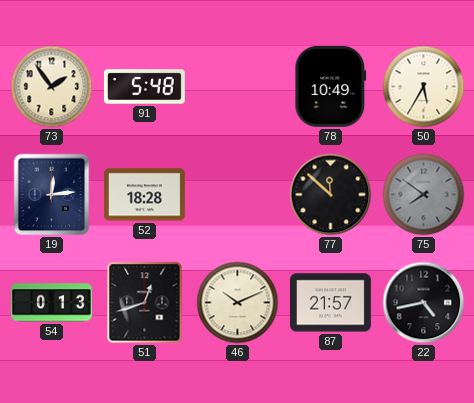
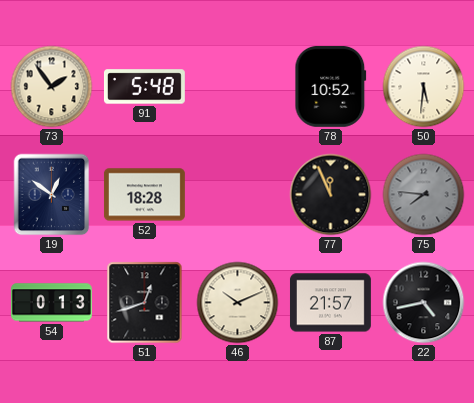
78: 10:49 -> 10:52
50: 5:35 -> 5:31
19: 12:14 -> 12:51
77: 11:52 -> 11:56
75: 7:51 -> 7:46
